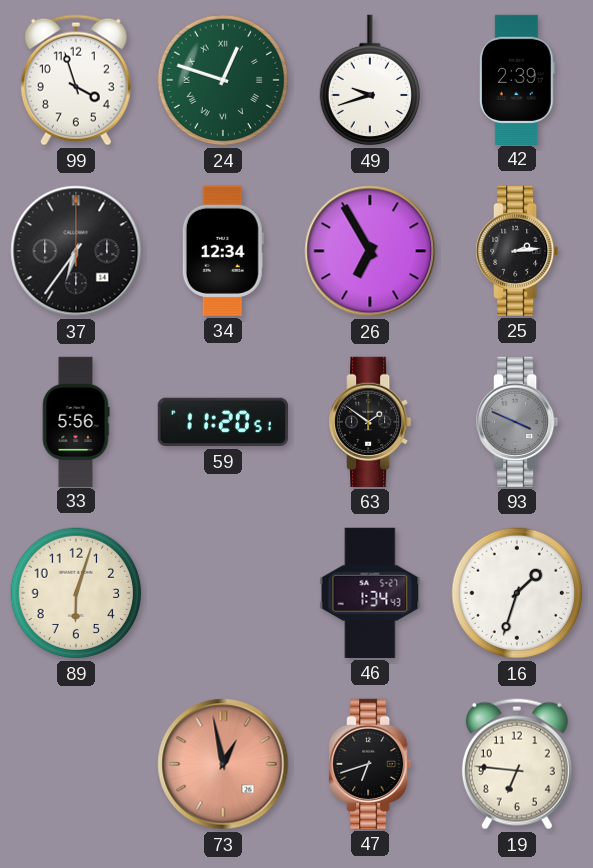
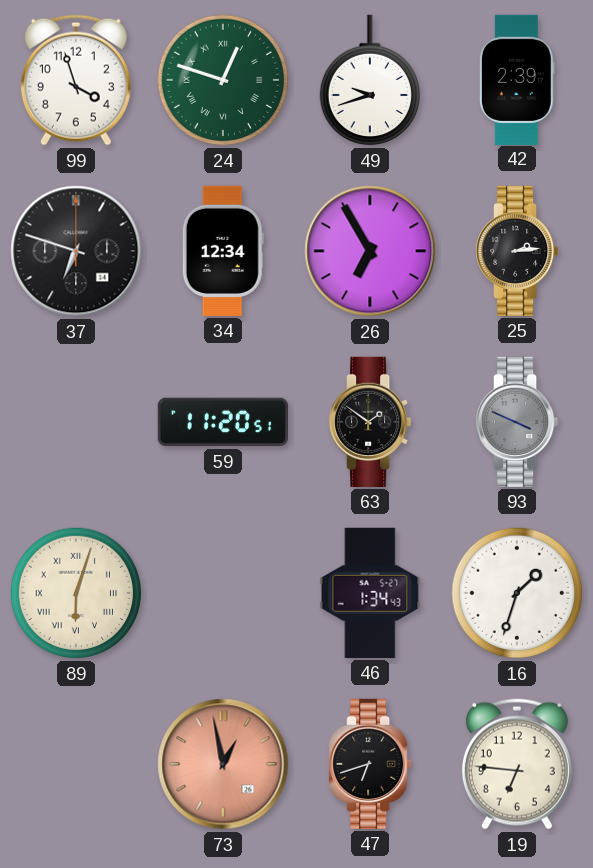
37: 6:36 -> 6:48
33: 5:56 -> none
89 numerals: Arabic -> Roman
